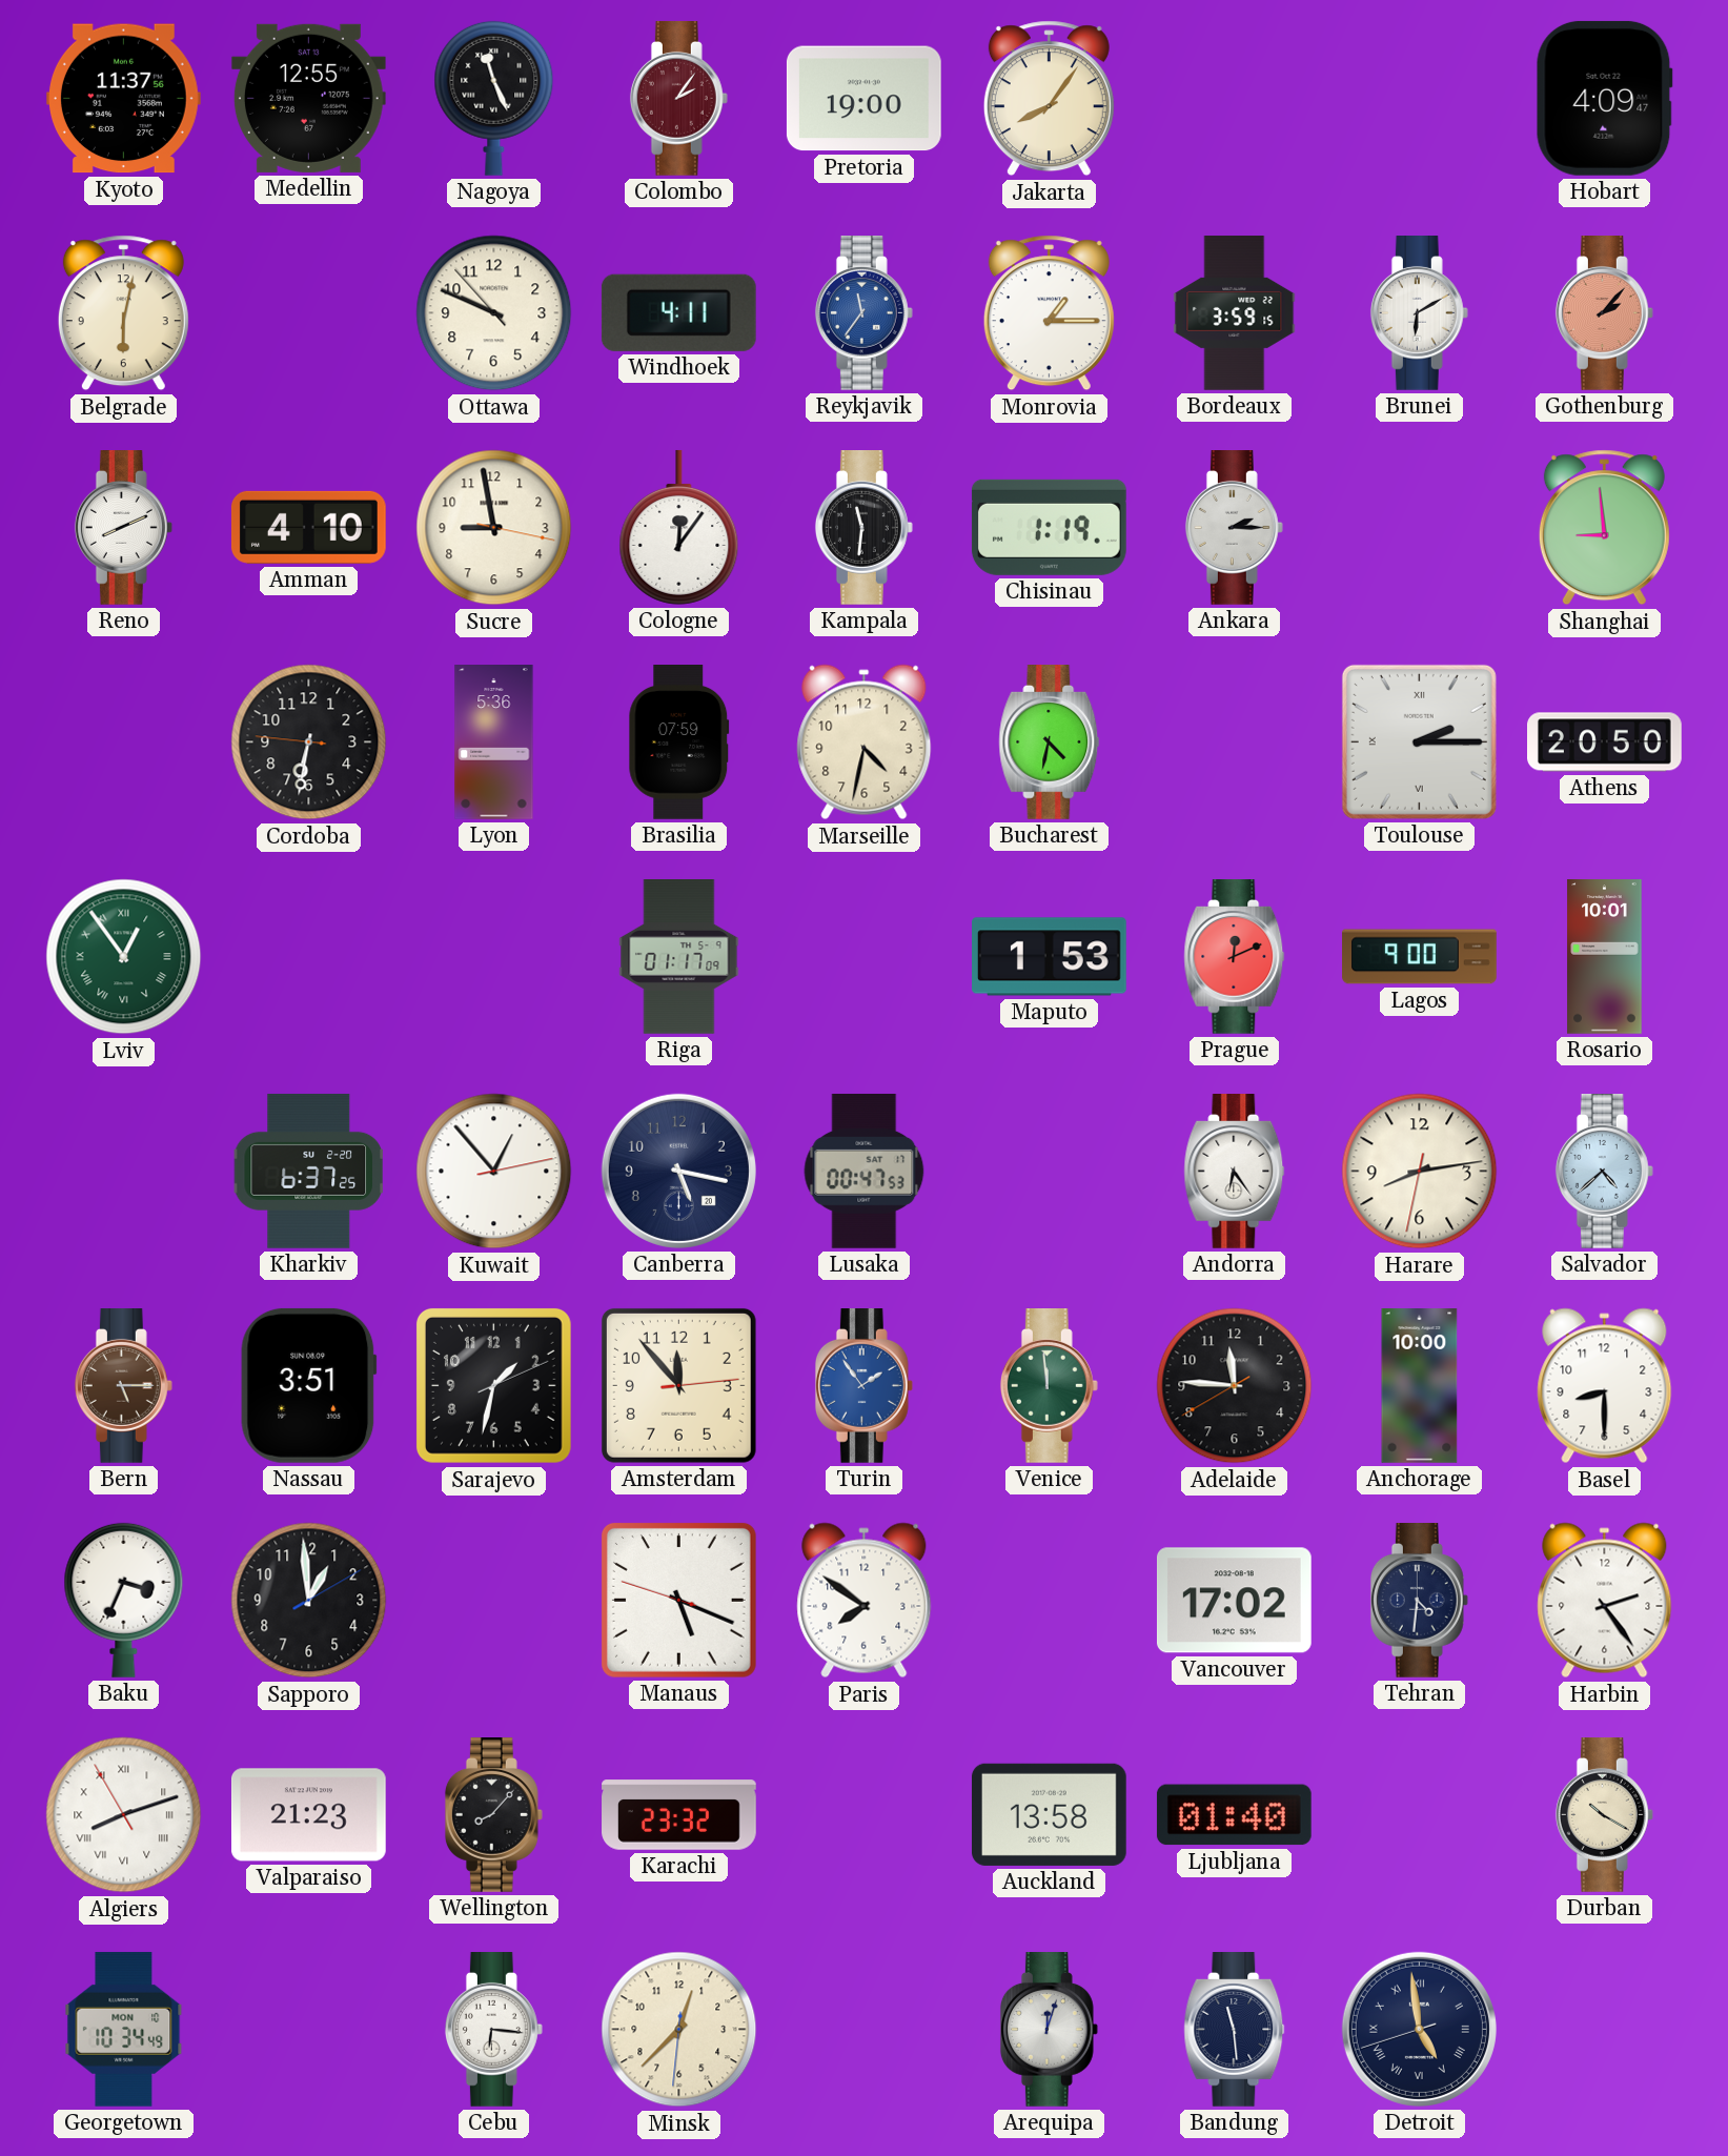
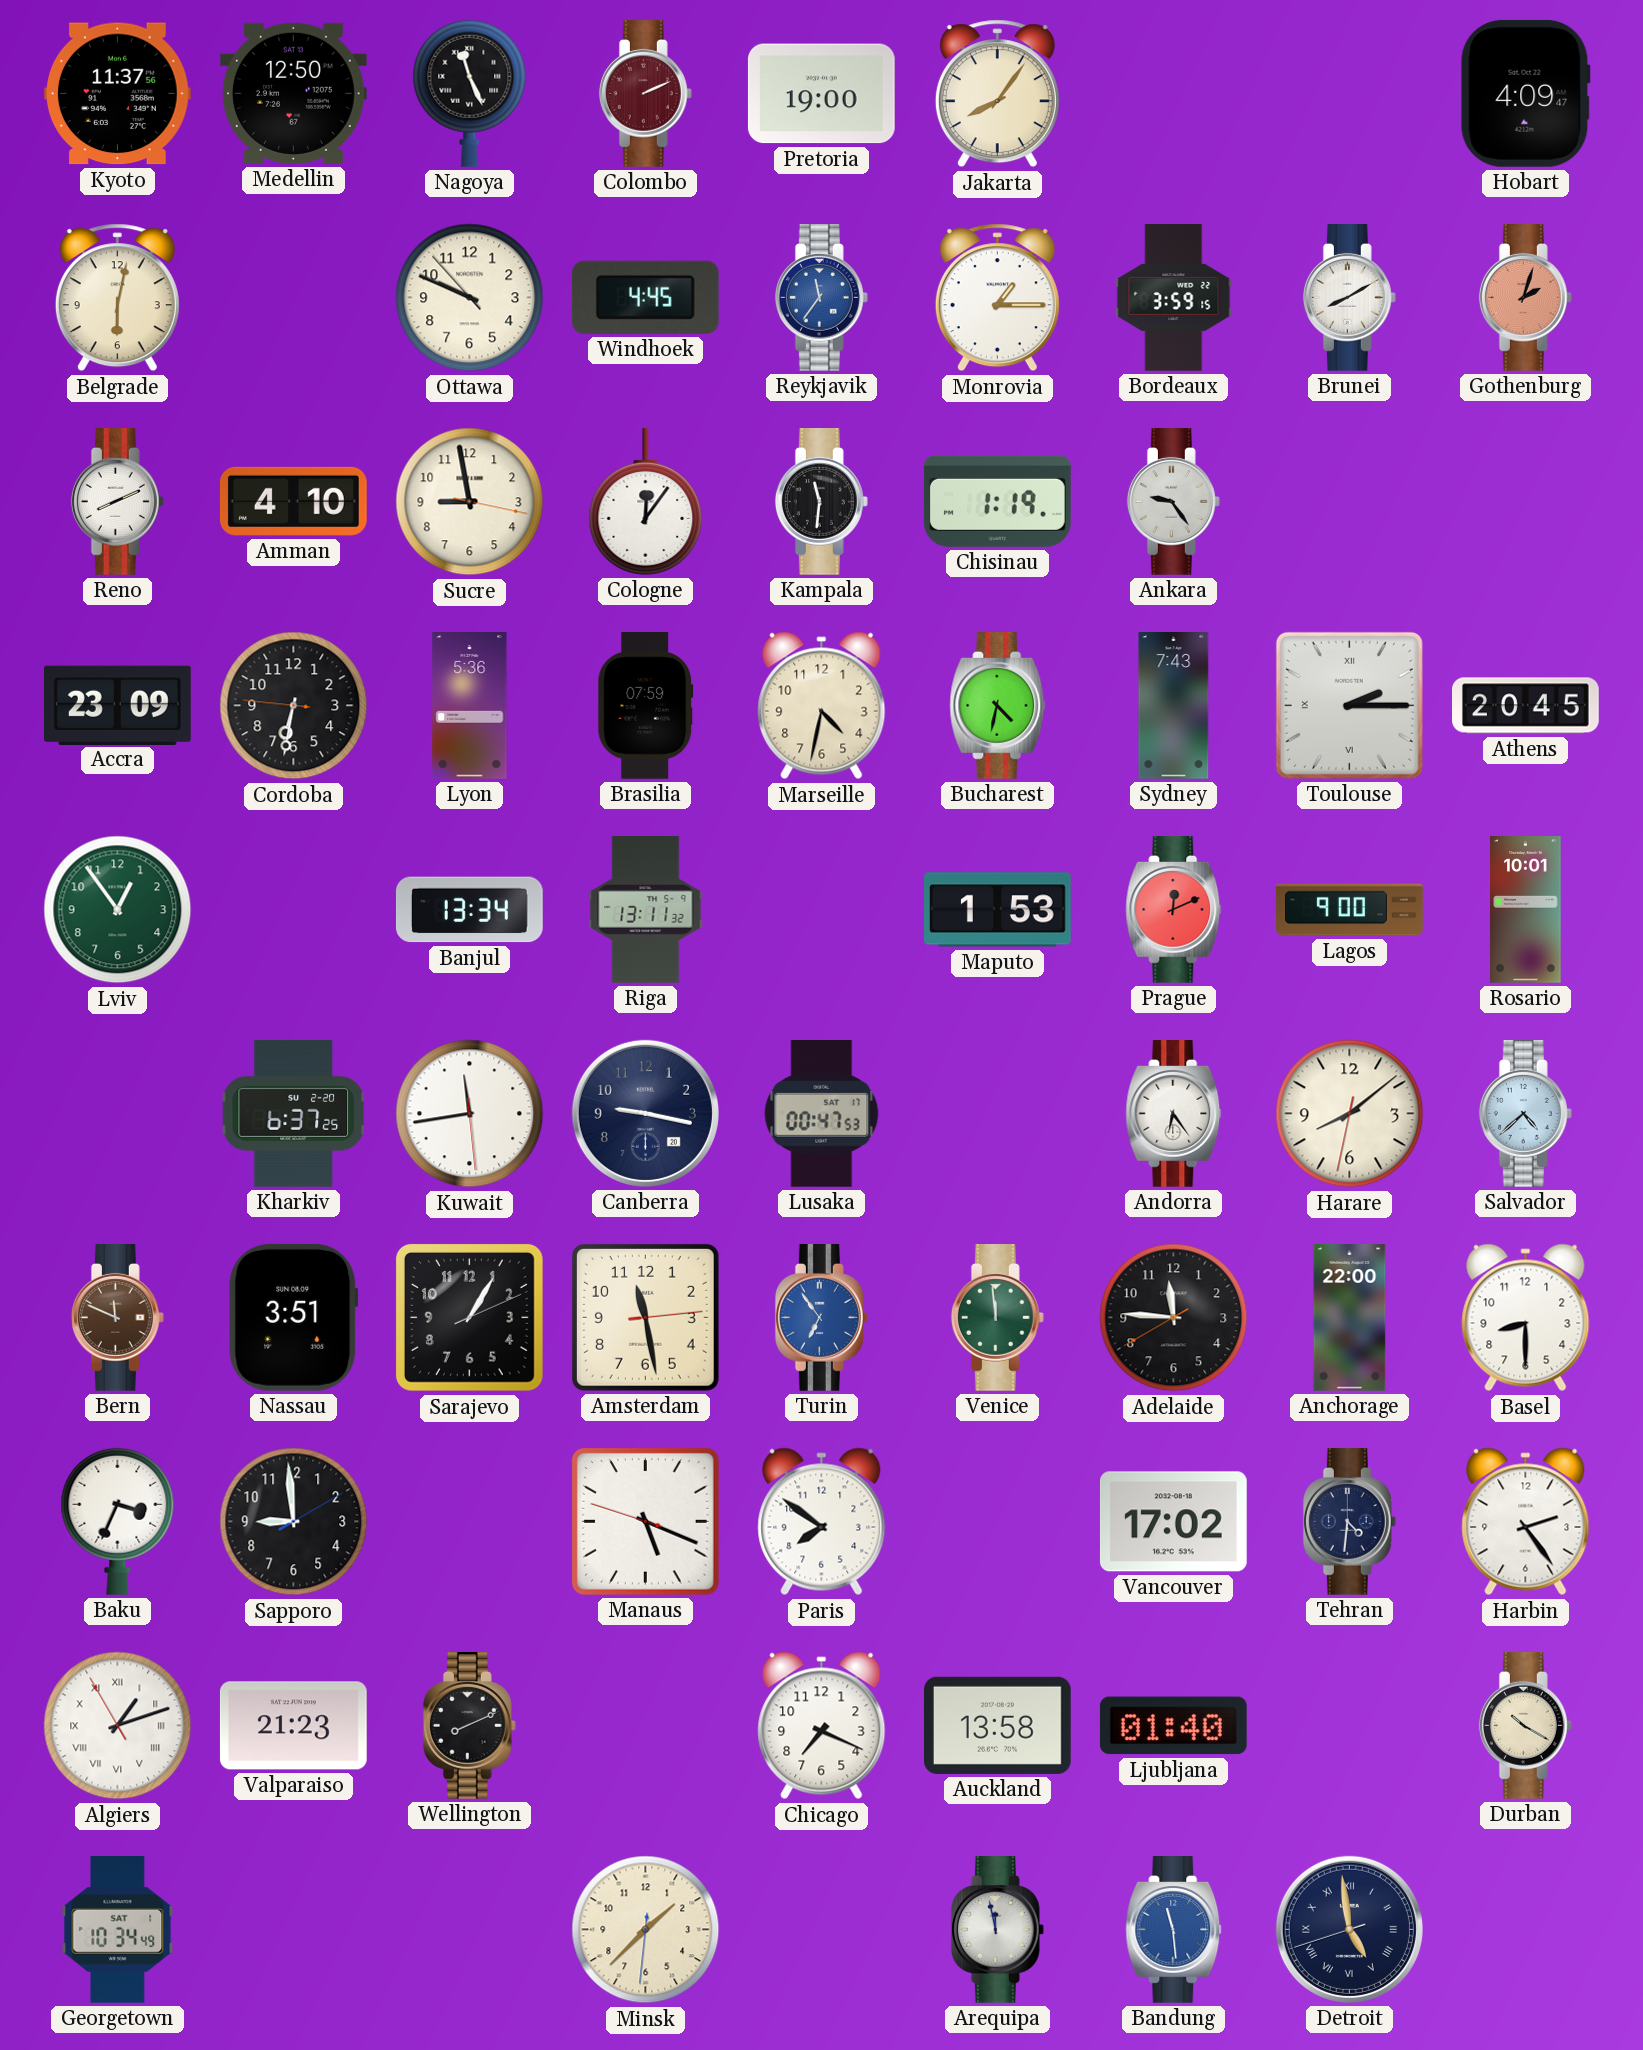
Medellin: 12:55 -> 12:50
Colombo: 2:06 -> 2:11
Windhoek: 4:11 -> 4:45
Brunei: 6:10 -> 8:10
Gothenburg: 2:07 -> 2:03
Ankara: 2:15 -> 9:24
Shanghai: 8:59 -> none
Accra: none -> 23:09
Sydney: none -> 7:43
Athens: 20:50 -> 20:45
Lviv numerals: Roman -> Arabic
Banjul: none -> 13:34
Riga: 01:17 -> 13:11
Kuwait: 12:53 -> 11:43
Canberra: 5:17 -> 9:17
Harare: 8:13 -> 8:08
Bern: 5:15 -> 11:49
Sarajevo: 1:32 -> 1:05
Amsterdam: 11:53 -> 11:28
Turin: 1:54 -> 6:54
Anchorage: 10:00 -> 22:00
Sapporo: 12:59 -> 8:59
Algiers: 8:11 -> 1:11
Wellington: 8:07 -> 8:11
Karachi: 23:32 -> none
Chicago: none -> 7:19
Georgetown date: MON 10 -> SAT 1
Cebu: 6:16 -> none
Minsk: 12:37 -> 1:37
Arequipa: 12:03 -> 11:58
Bandung dial: navy -> blue
